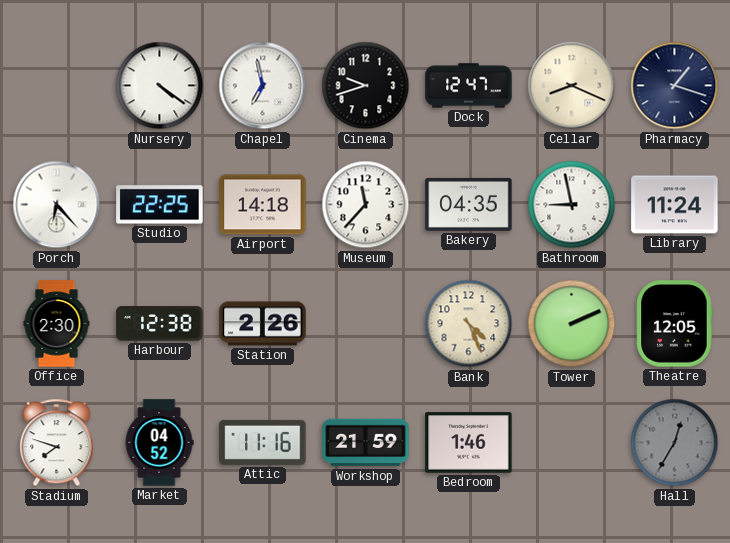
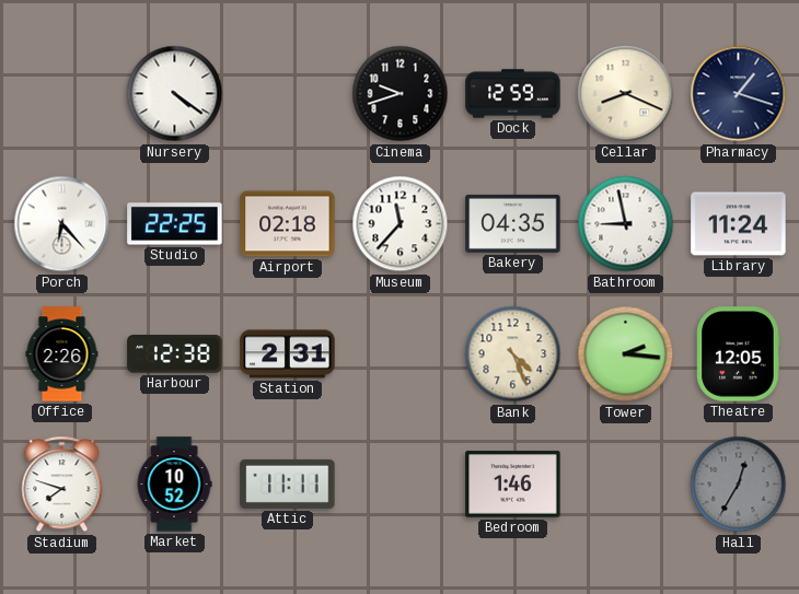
Chapel: 6:58 -> none
Dock: 12:47 -> 12:59
Airport: 14:18 -> 02:18
Office: 2:30 -> 2:26
Station: 2:26 -> 2:31
Tower: 2:11 -> 2:16
Market: 04:52 -> 10:52
Attic: 11:16 -> 11:11
Workshop: 21:59 -> none
